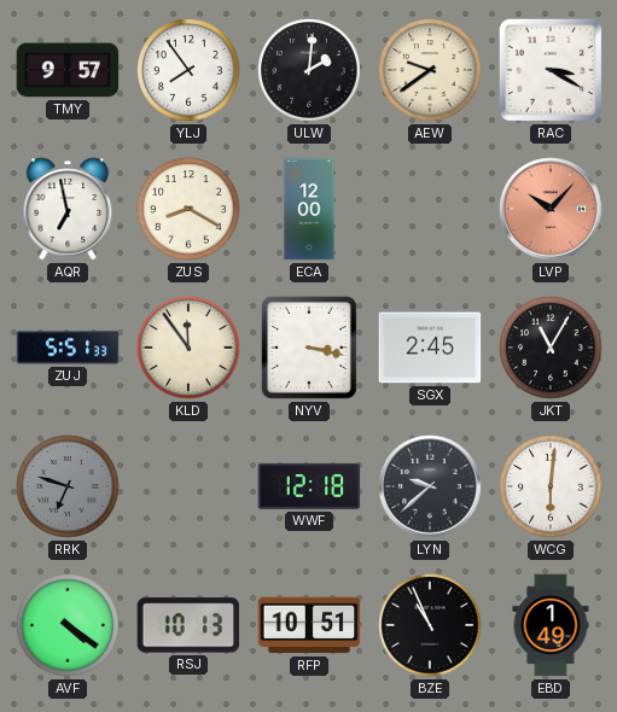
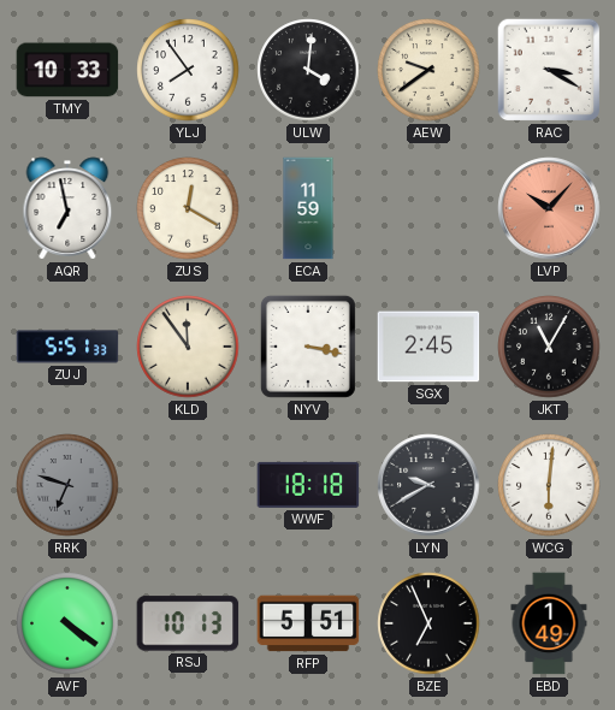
TMY: 9:57 -> 10:33
ULW: 2:01 -> 4:01
ZUS: 8:20 -> 12:20
ECA: 12:00 -> 11:59
WWF: 12:18 -> 18:18
LYN: 9:38 -> 9:40
RFP: 10:51 -> 5:51
BZE: 10:56 -> 6:56
